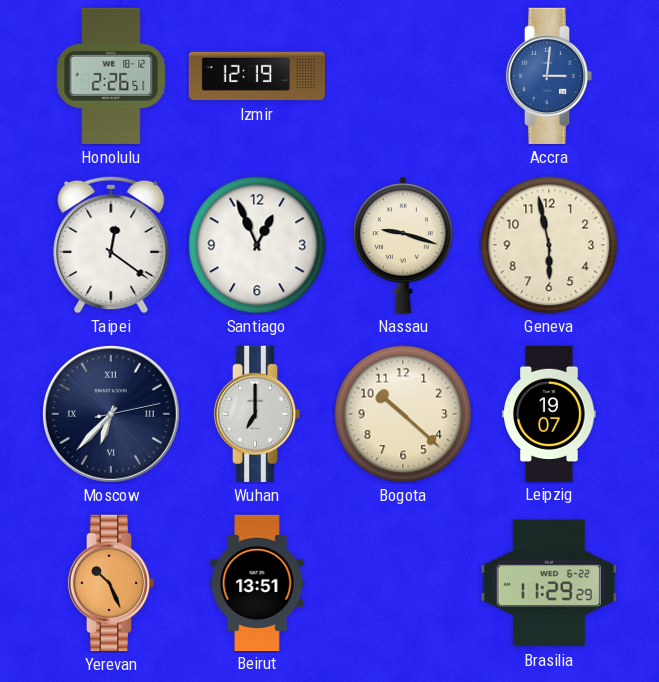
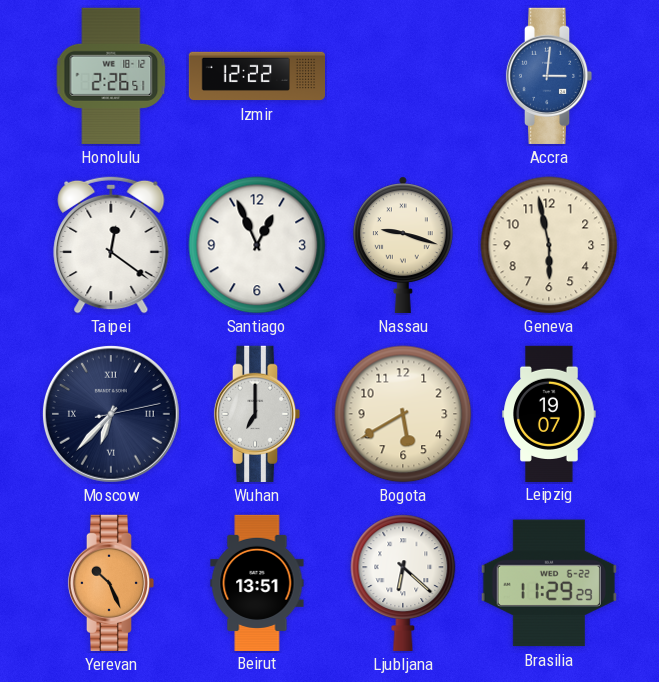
Izmir: 12:19 -> 12:22
Bogota: 10:22 -> 5:40
Ljubljana: none -> 6:22
